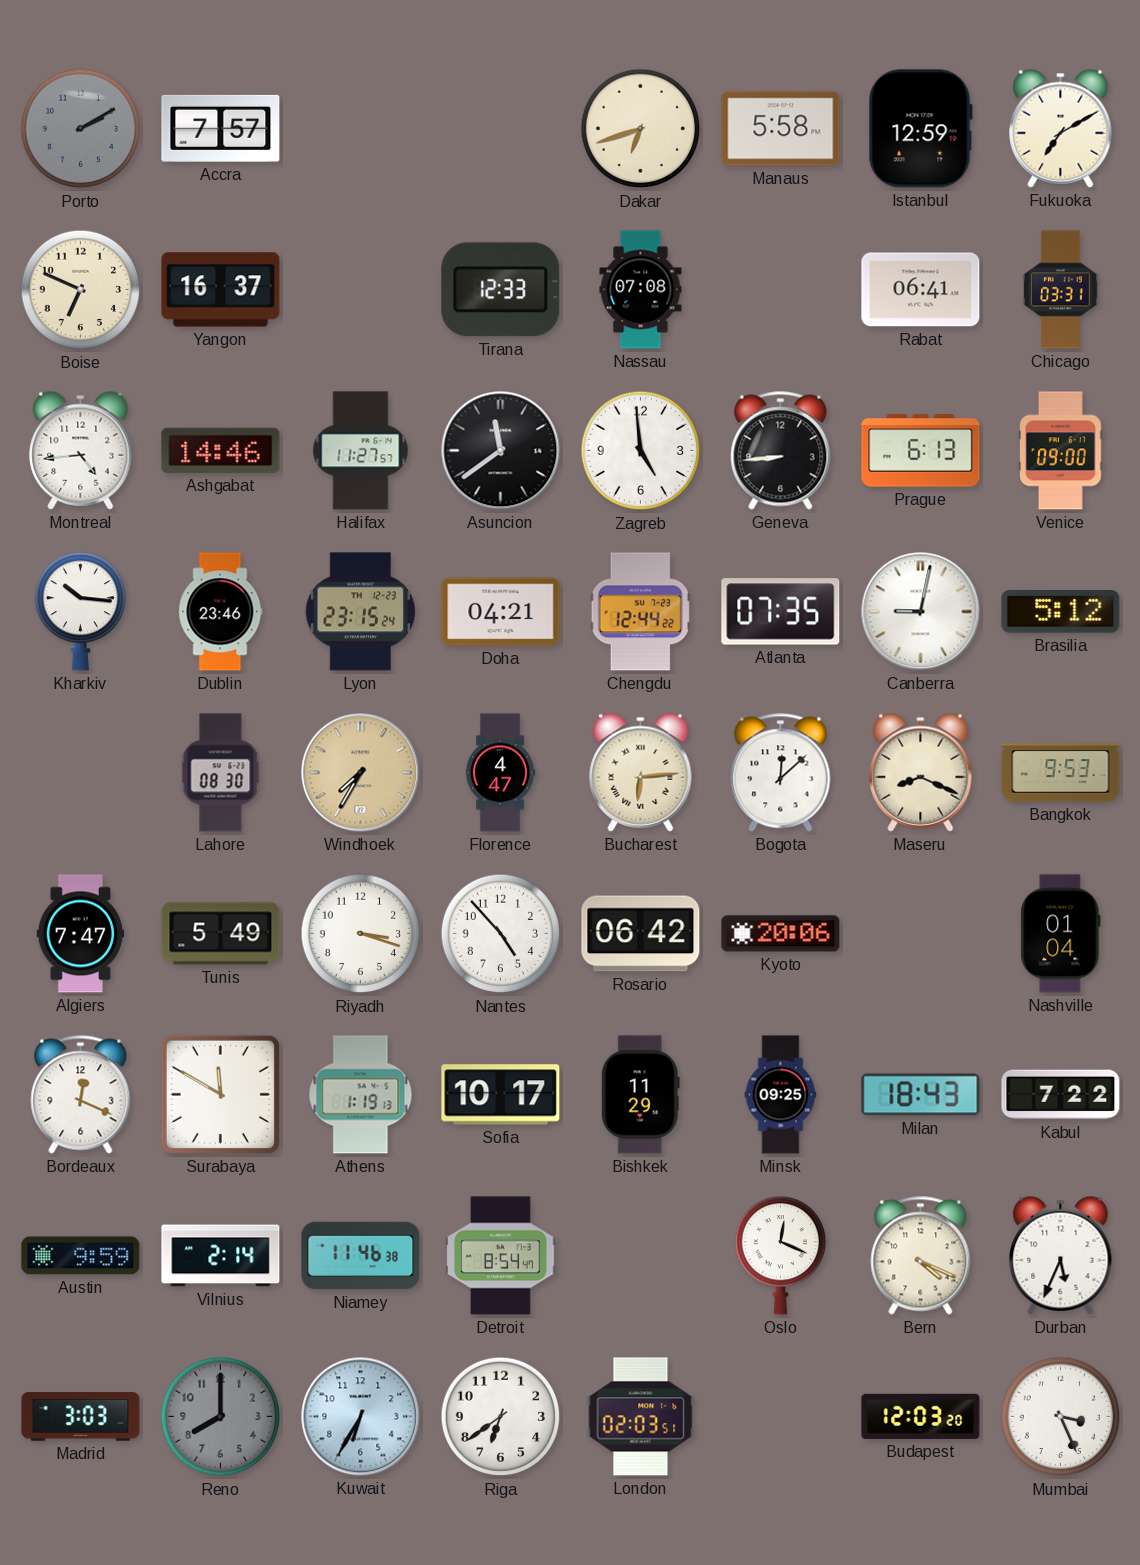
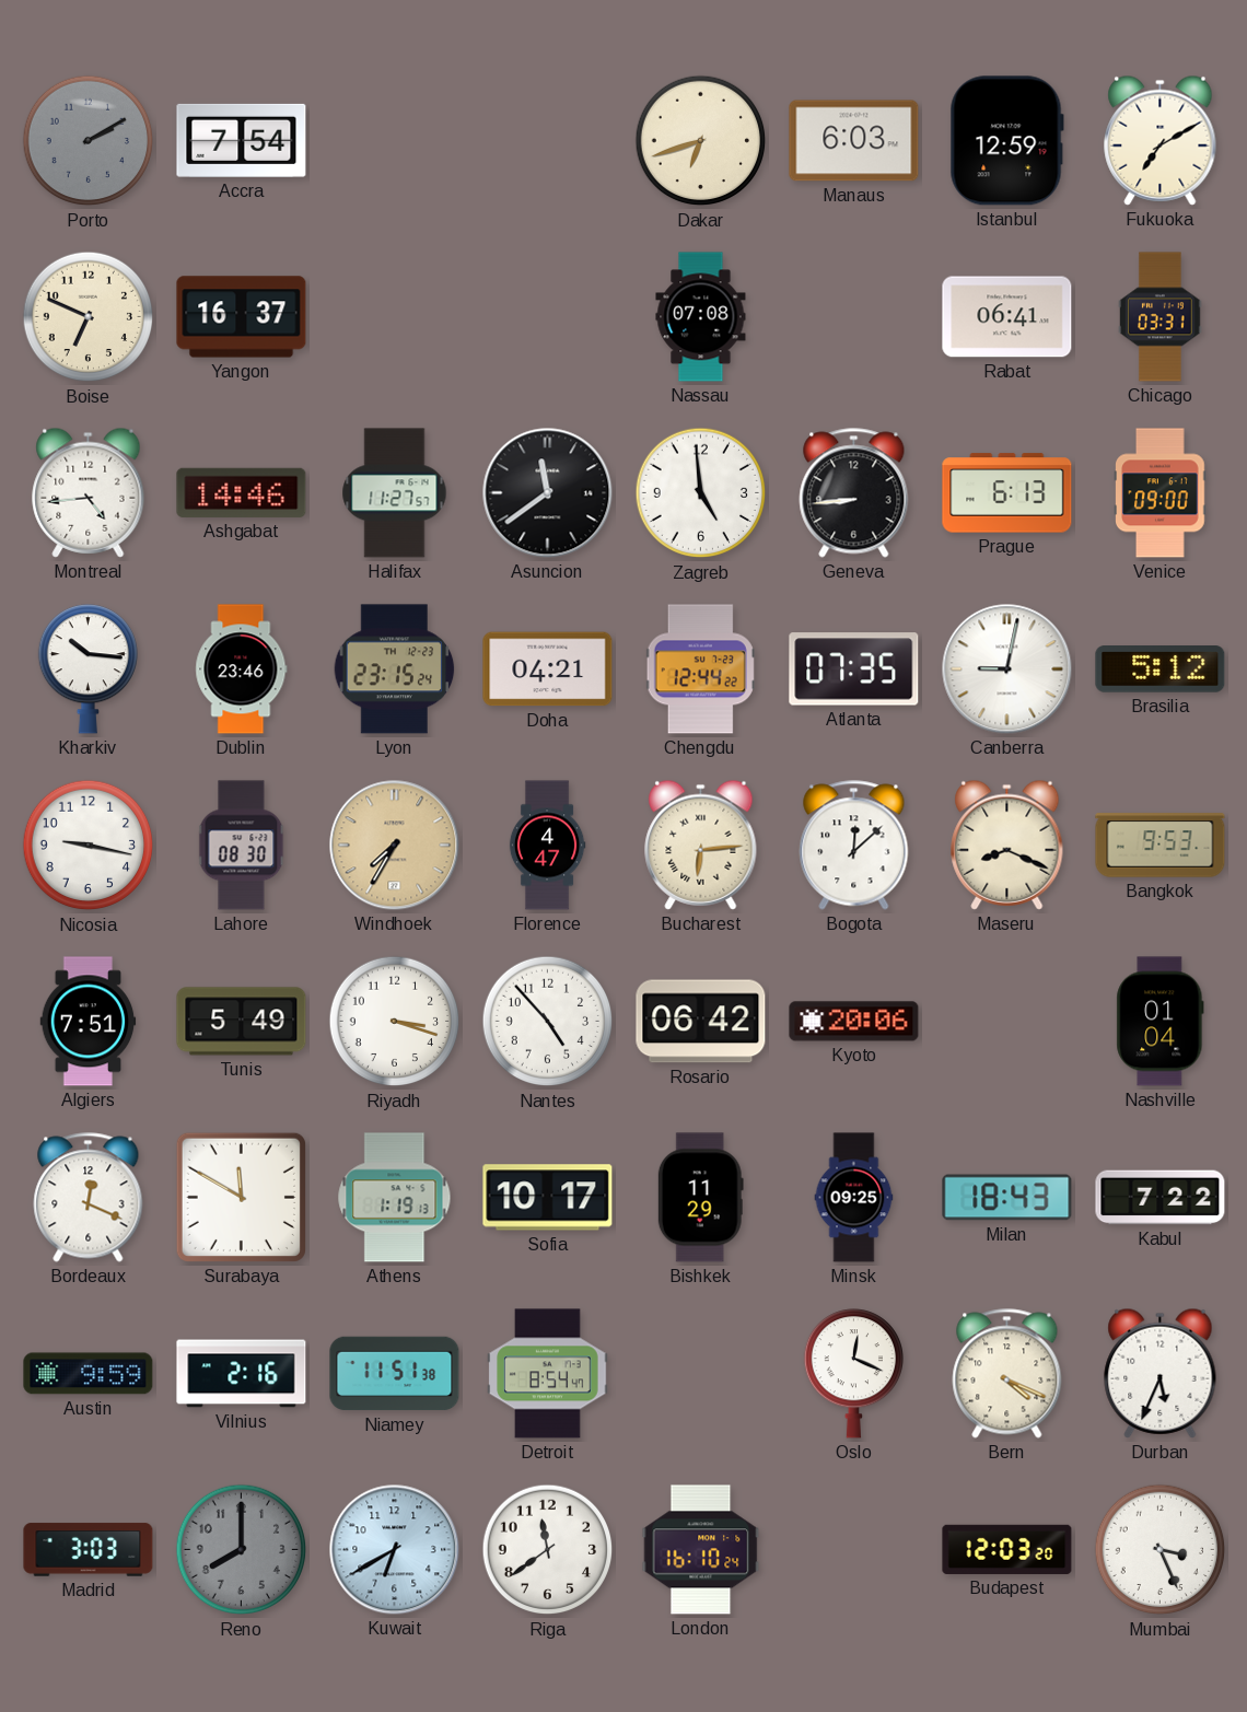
Accra: 7:57 -> 7:54
Manaus: 5:58 -> 6:03
Tirana: 12:33 -> none
Nicosia: none -> 9:17
Algiers: 7:47 -> 7:51
Vilnius: 2:14 -> 2:16
Niamey: 11:46 -> 11:51
Kuwait: 6:35 -> 6:40
Riga: 6:39 -> 11:39
London: 02:03 -> 16:10
